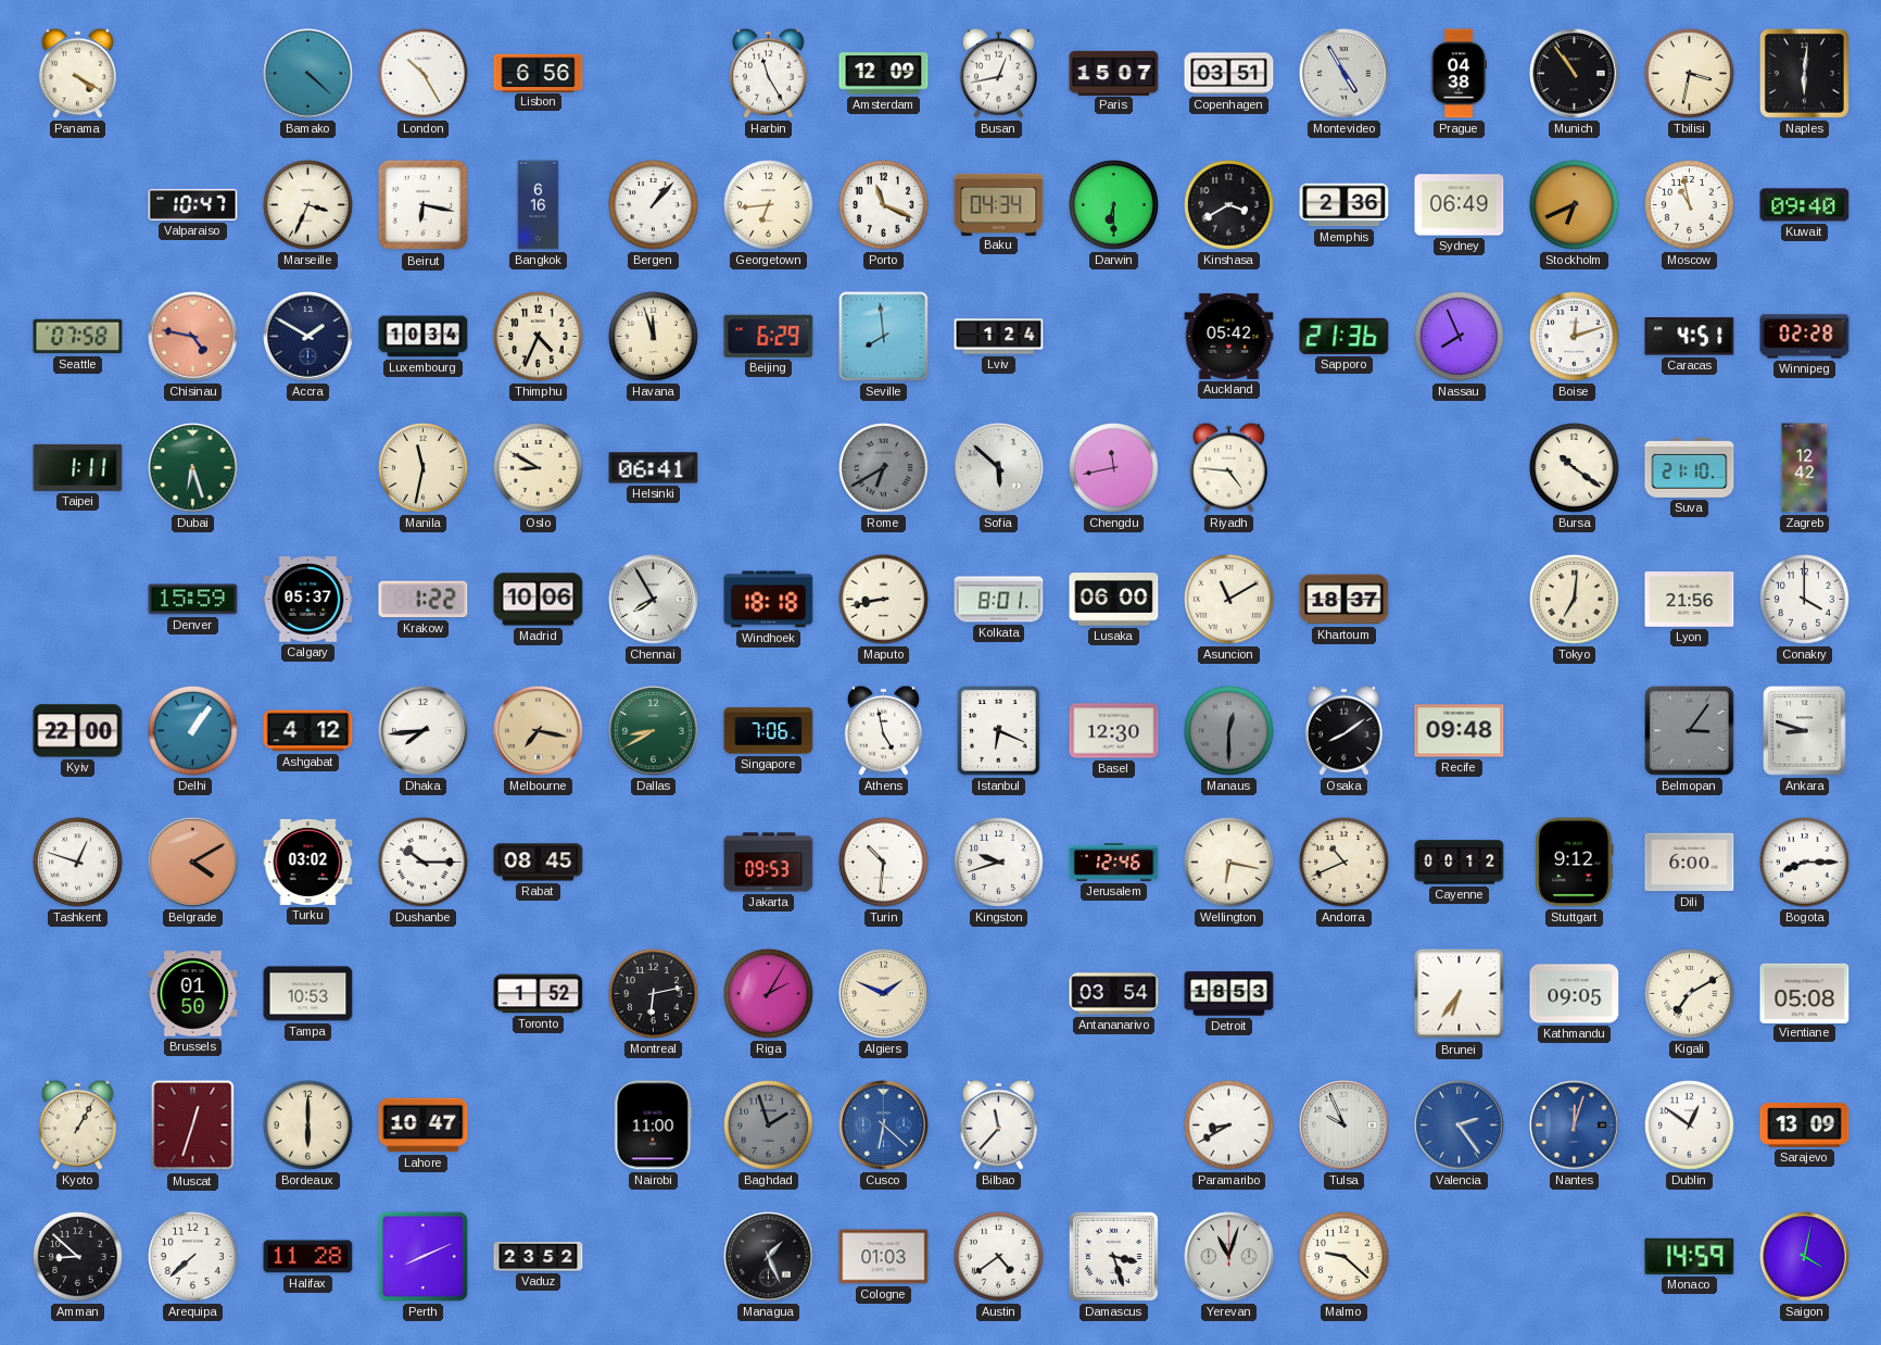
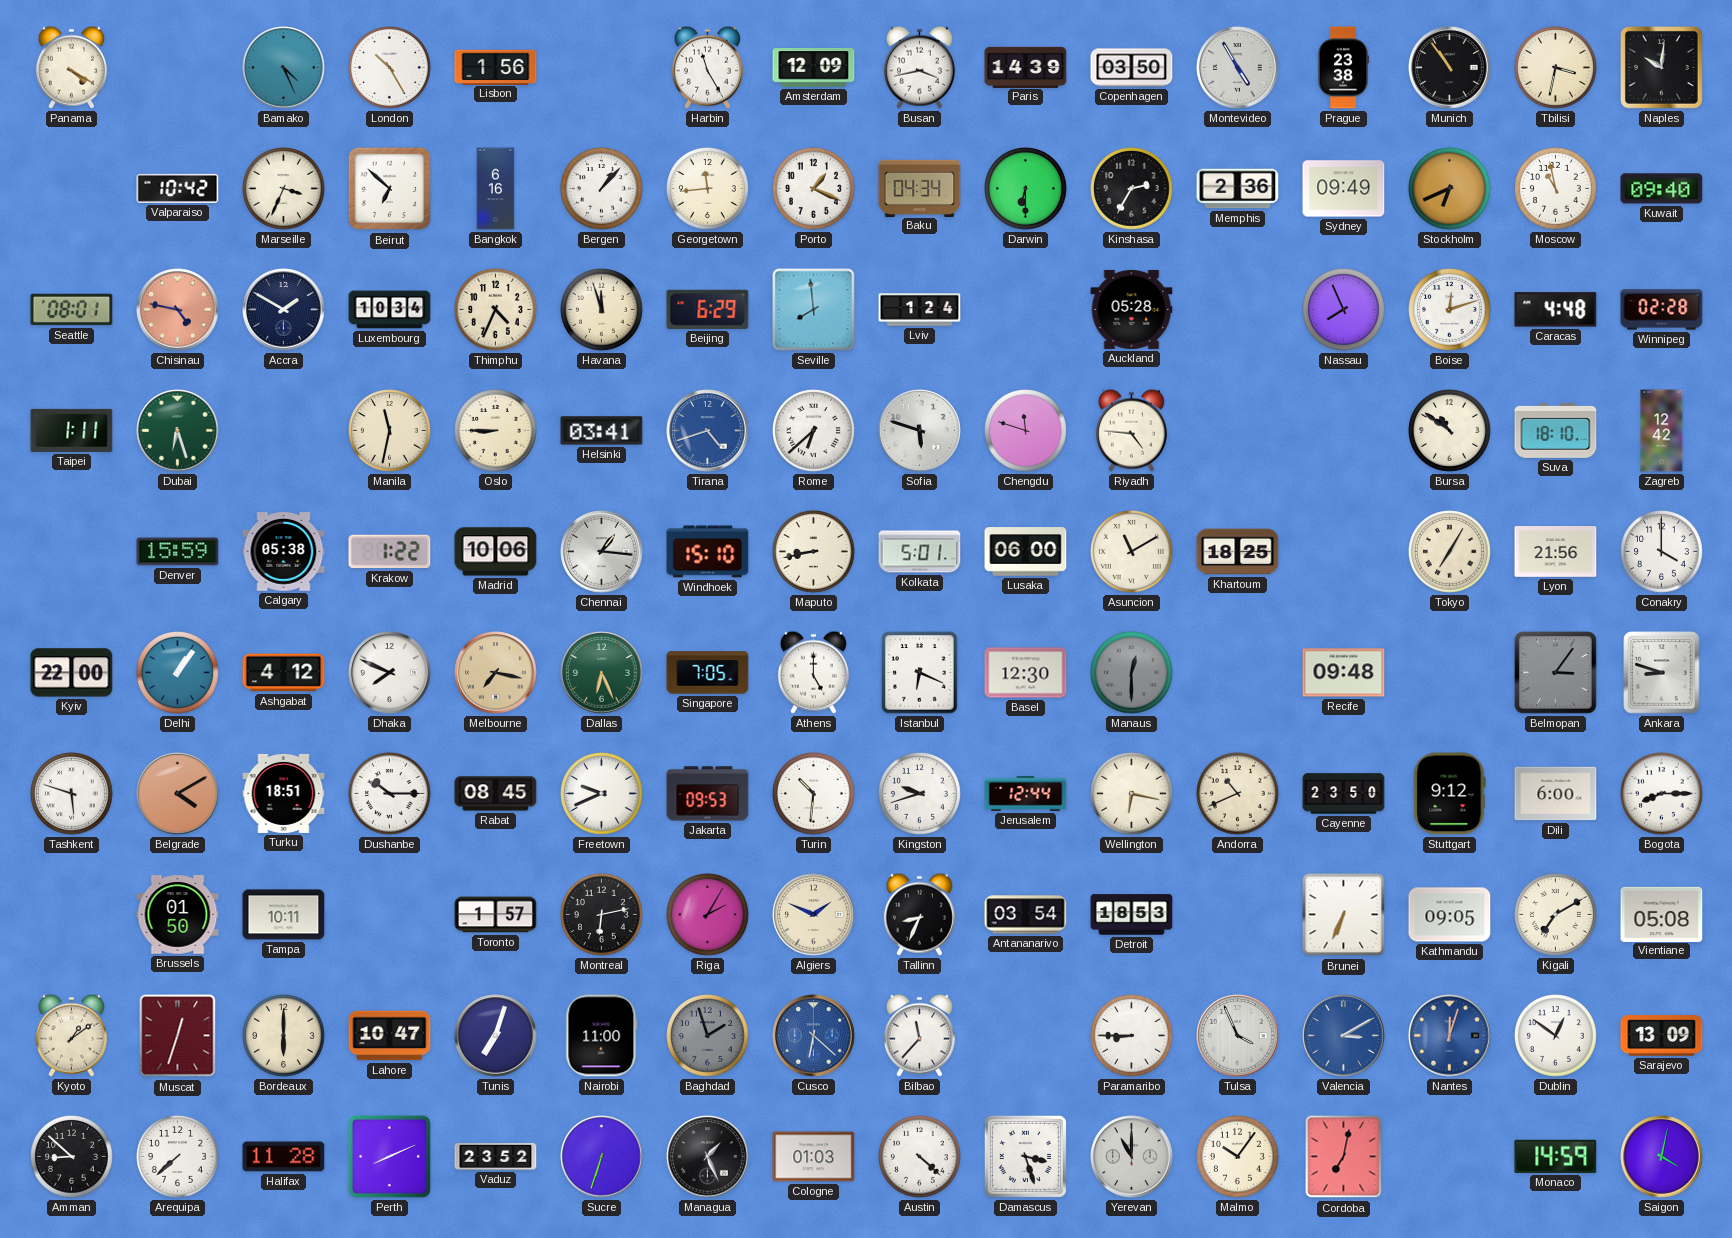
Bamako: 4:22 -> 4:26
Lisbon: 6:56 -> 1:56
Busan: 12:43 -> 3:43
Paris: 15:07 -> 14:39
Copenhagen: 03:51 -> 03:50
Prague: 04:38 -> 23:38
Naples: 6:01 -> 10:01
Valparaiso: 10:47 -> 10:42
Beirut: 6:17 -> 6:52
Georgetown: 6:44 -> 11:44
Porto: 11:19 -> 1:19
Kinshasa: 3:40 -> 2:35
Sydney: 06:49 -> 09:49
Seattle: 07:58 -> 08:01
Auckland: 05:42 -> 05:28
Sapporo: 21:36 -> none
Caracas: 4:51 -> 4:48
Oslo: 8:50 -> 8:45
Helsinki: 06:41 -> 03:41
Tirana: none -> 4:42
Rome: 6:40 -> 6:38
Rome dial: grey -> white
Sofia: 5:52 -> 5:48
Chengdu: 11:43 -> 11:48
Bursa: 10:21 -> 10:51
Suva: 21:10 -> 18:10
Calgary: 05:37 -> 05:38
Chennai: 7:55 -> 1:16
Windhoek: 18:18 -> 15:10
Kolkata: 8:01 -> 5:01
Khartoum: 18:37 -> 18:25
Tokyo: 7:01 -> 7:05
Dhaka: 7:44 -> 7:49
Dallas: 8:40 -> 6:26
Singapore: 7:06 -> 7:05
Athens: 4:58 -> 5:00
Osaka: 8:09 -> none
Tashkent: 12:48 -> 5:48
Turku: 03:02 -> 18:51
Freetown: none -> 9:41
Jerusalem: 12:46 -> 12:44
Cayenne: 00:12 -> 23:50
Tampa: 10:53 -> 10:11
Toronto: 1:52 -> 1:57
Tallinn: none -> 8:34
Brunei: 6:36 -> 6:34
Kyoto: 1:05 -> 1:09
Tunis: none -> 7:03
Paramaribo: 8:40 -> 8:45
Tulsa: 9:56 -> 3:56
Valencia: 2:24 -> 3:10
Sucre: none -> 6:33
Austin: 4:39 -> 4:22
Yerevan: 11:03 -> 11:00
Malmo: 9:22 -> 10:06
Cordoba: none -> 7:02
